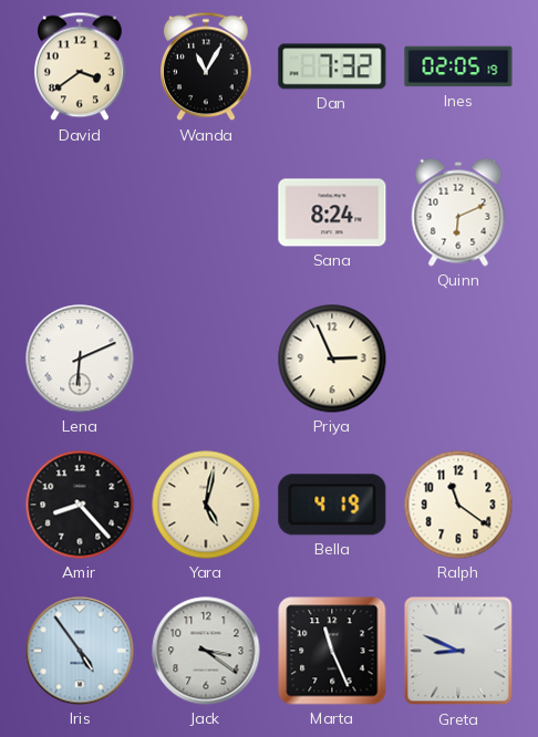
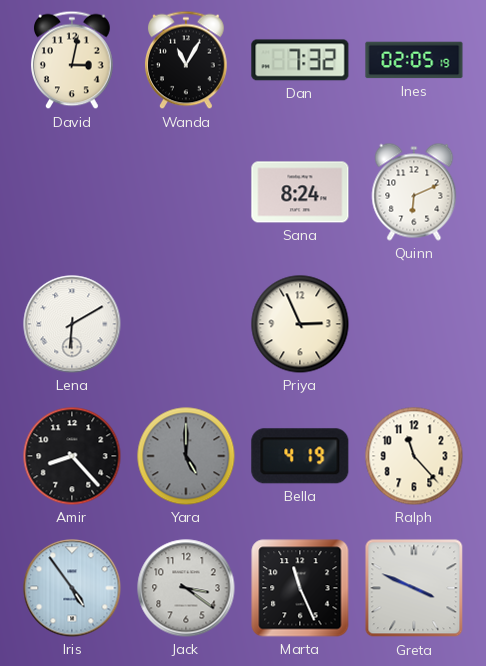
David: 3:39 -> 3:02
Lena: 6:11 -> 6:10
Yara: 5:02 -> 5:00
Yara dial: cream -> grey
Ralph: 11:21 -> 11:23
Greta: 8:49 -> 3:49
